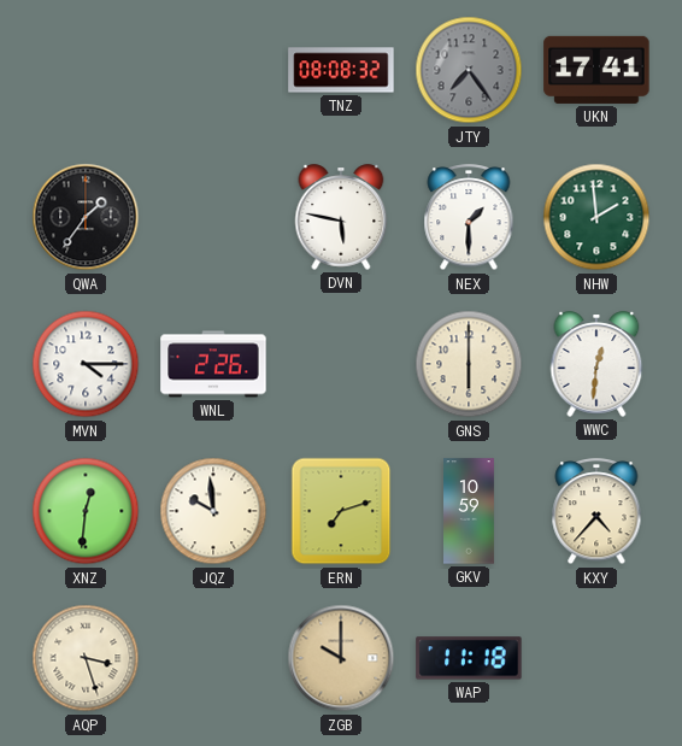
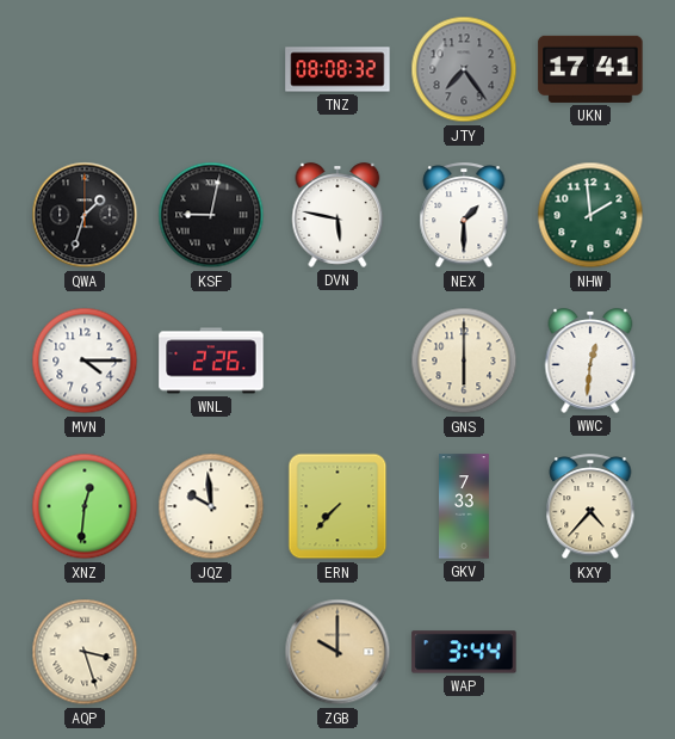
QWA: 1:36 -> 1:33
KSF: none -> 9:02
ERN: 7:12 -> 7:37
GKV: 10:59 -> 7:33
WAP: 11:18 -> 3:44
